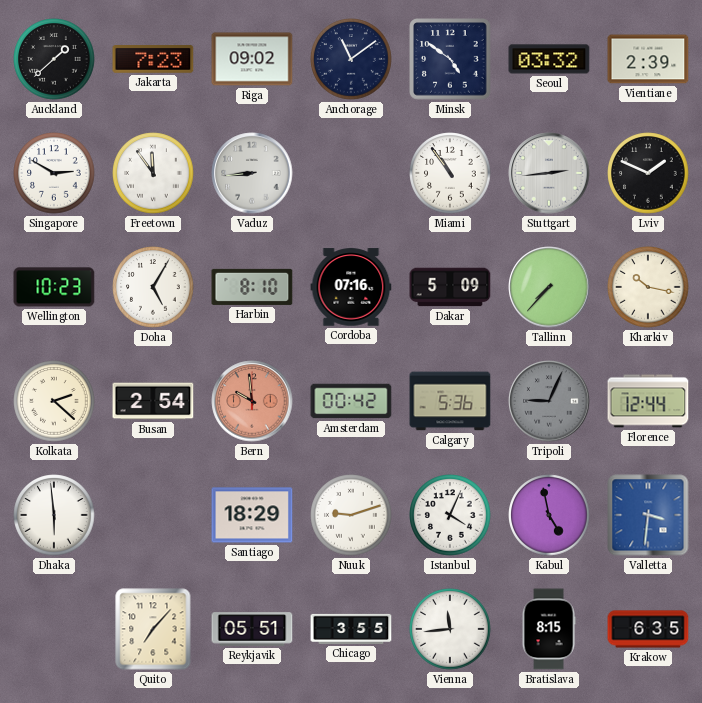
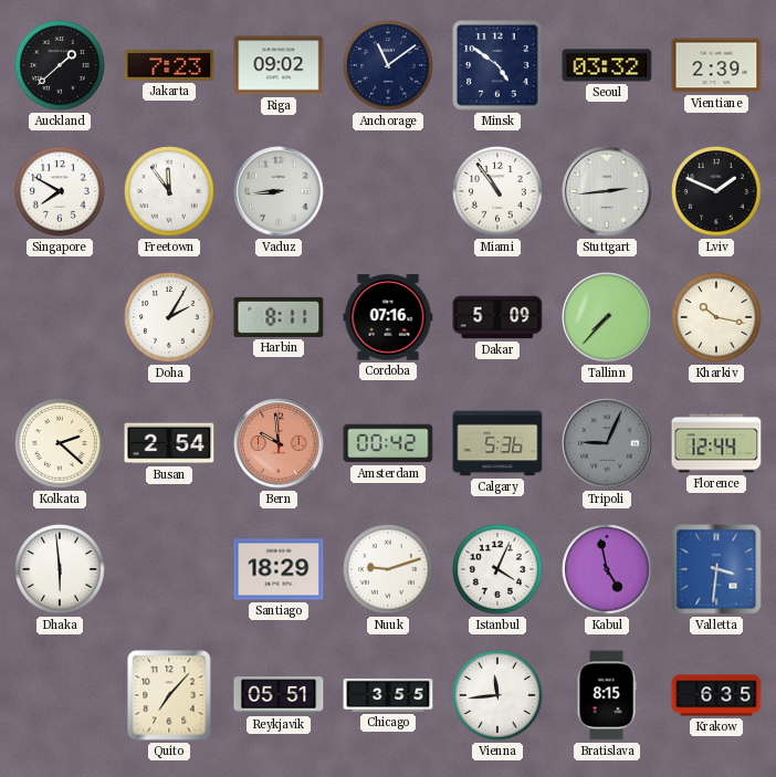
Singapore: 2:50 -> 7:50
Wellington: 10:23 -> none
Doha: 5:05 -> 2:05
Harbin: 8:10 -> 8:11
